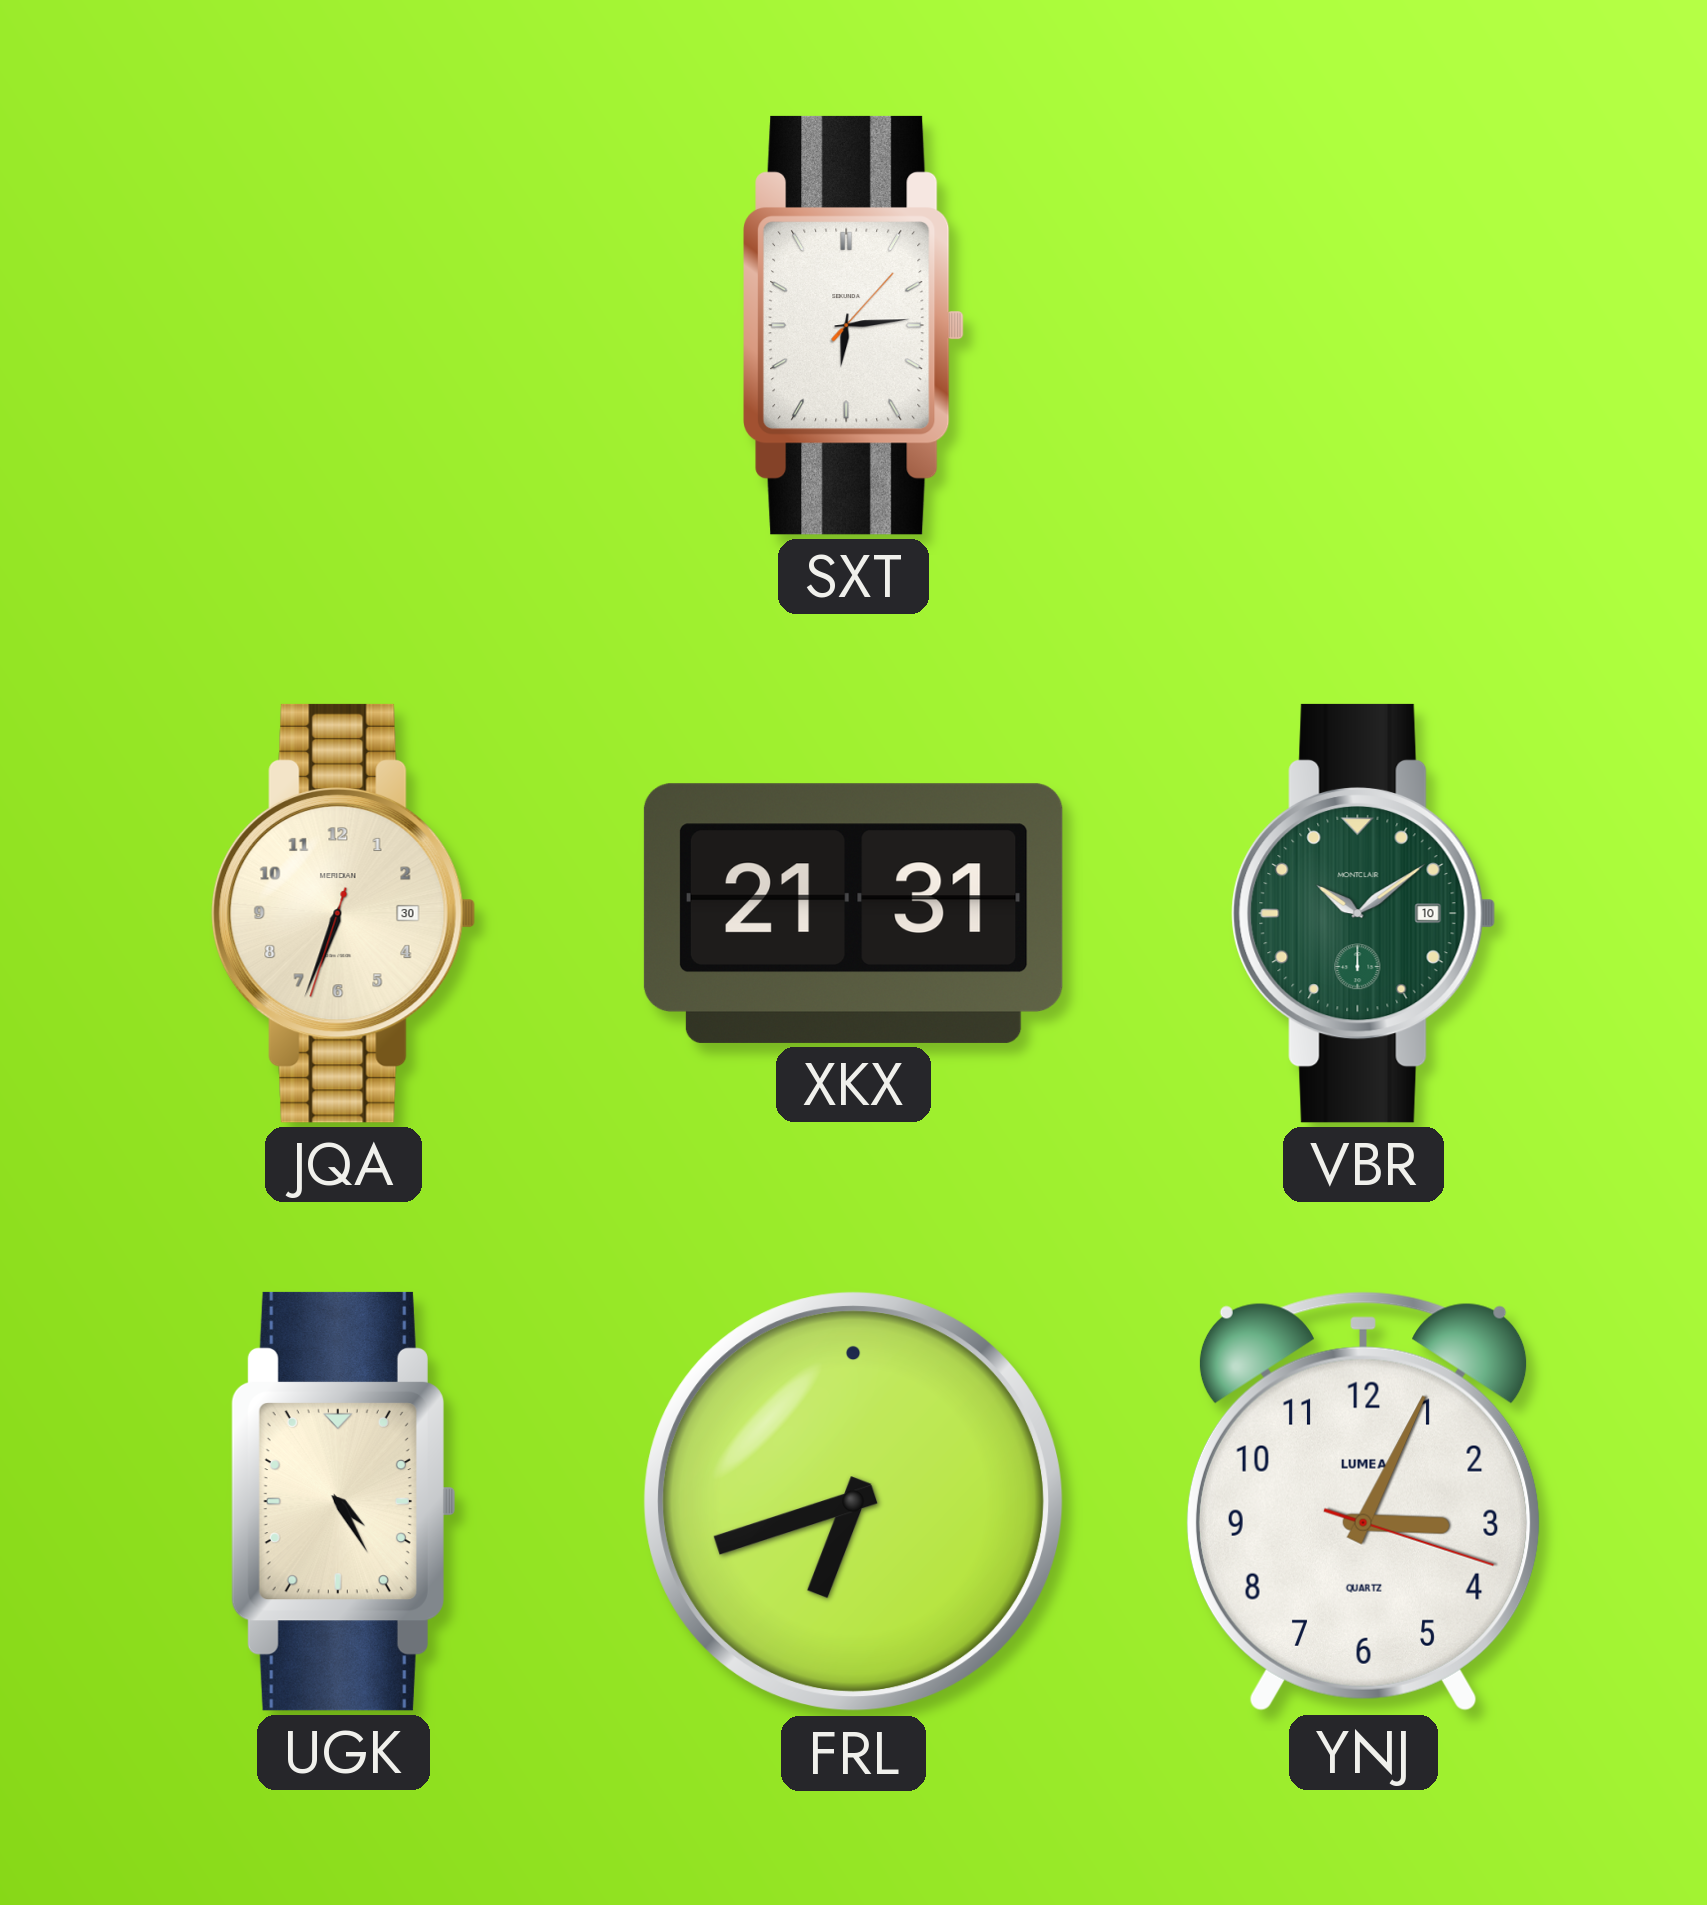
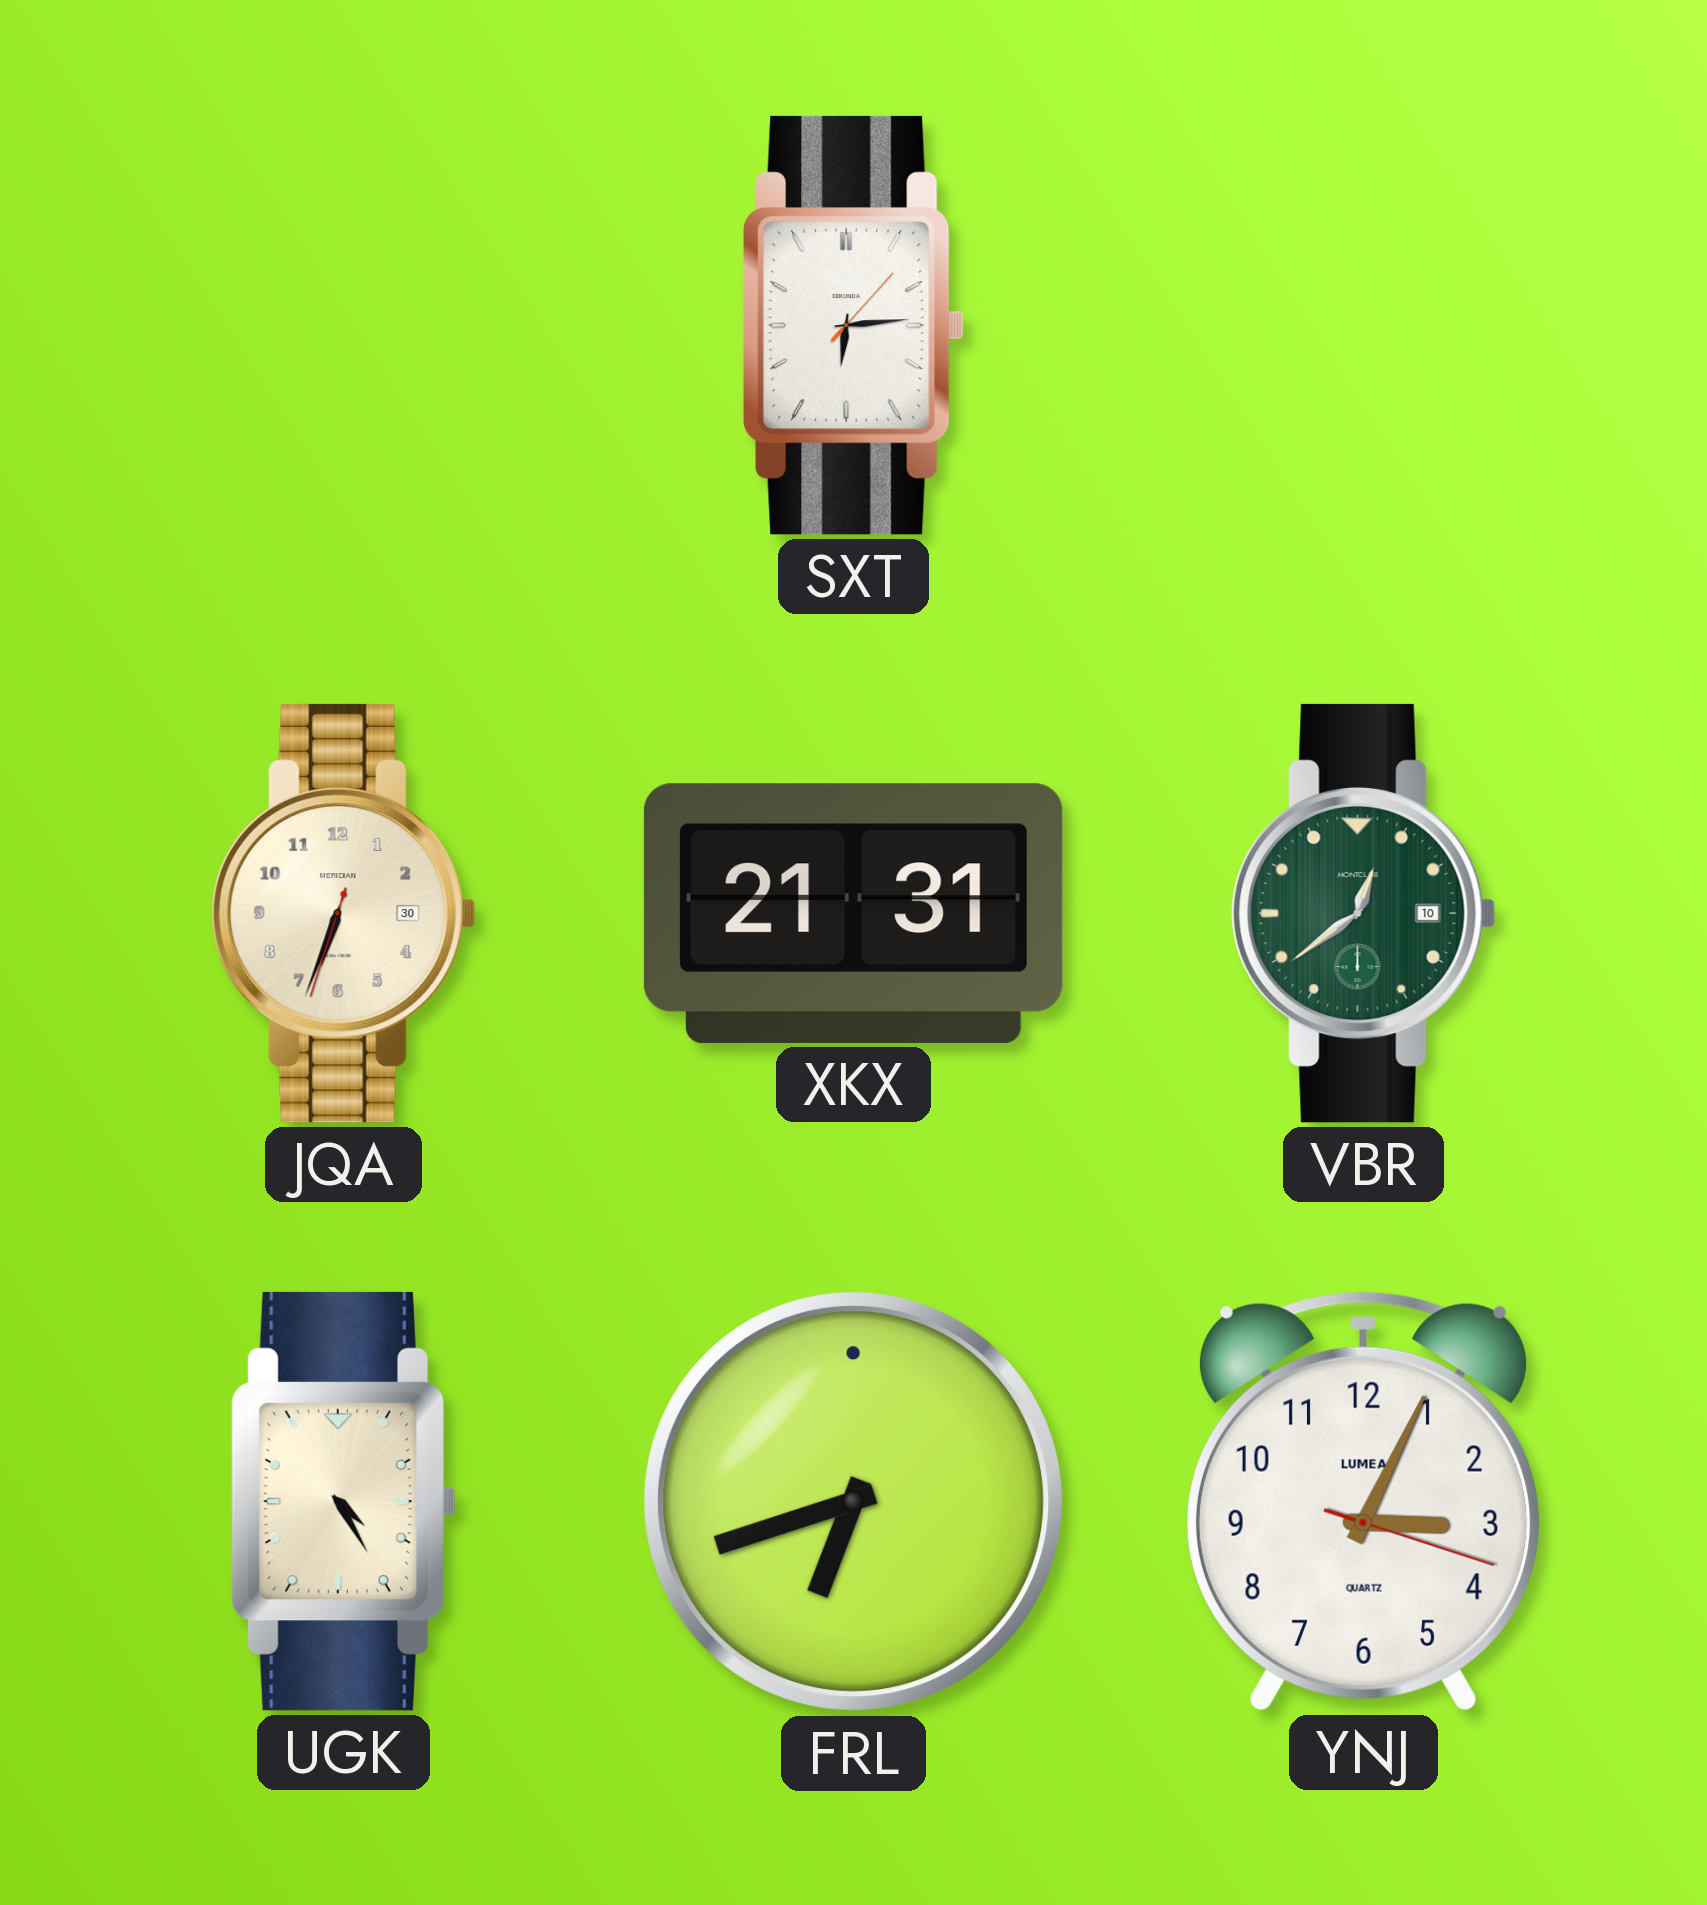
VBR: 10:09 -> 12:39
